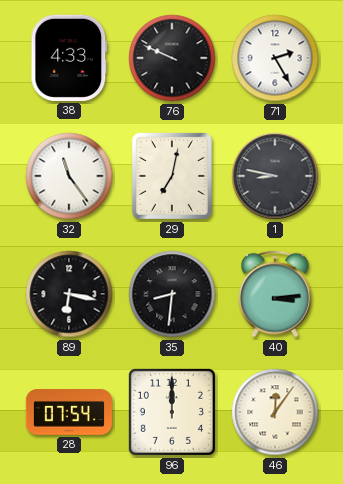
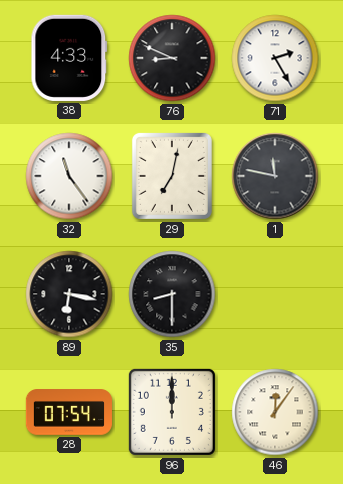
76: 9:49 -> 8:49
1: 8:47 -> 11:47
35: 8:31 -> 8:30
40: 3:14 -> none
